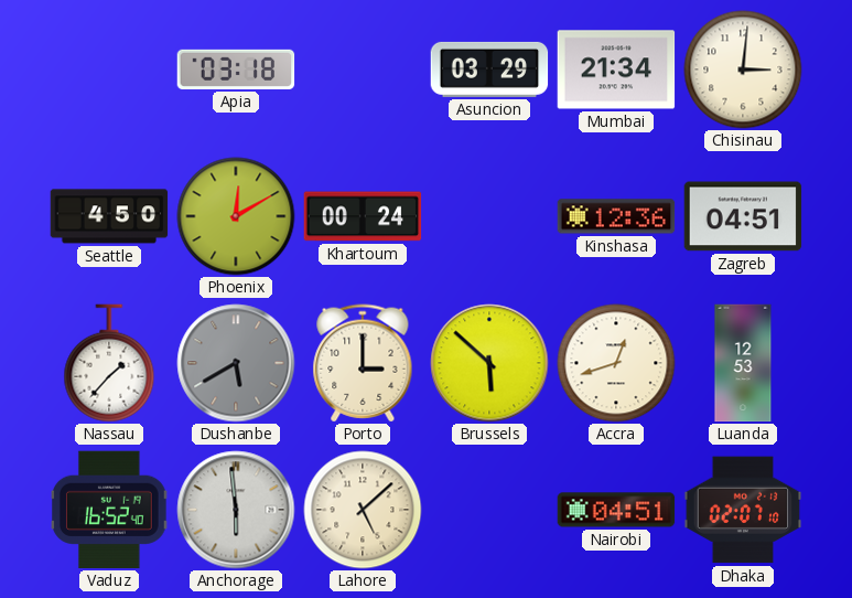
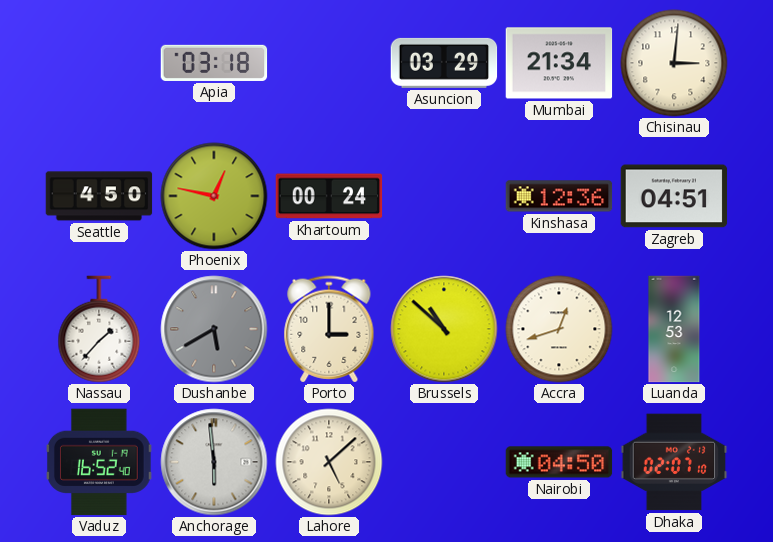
Phoenix: 12:10 -> 12:47
Brussels: 5:52 -> 10:52
Nairobi: 04:51 -> 04:50
